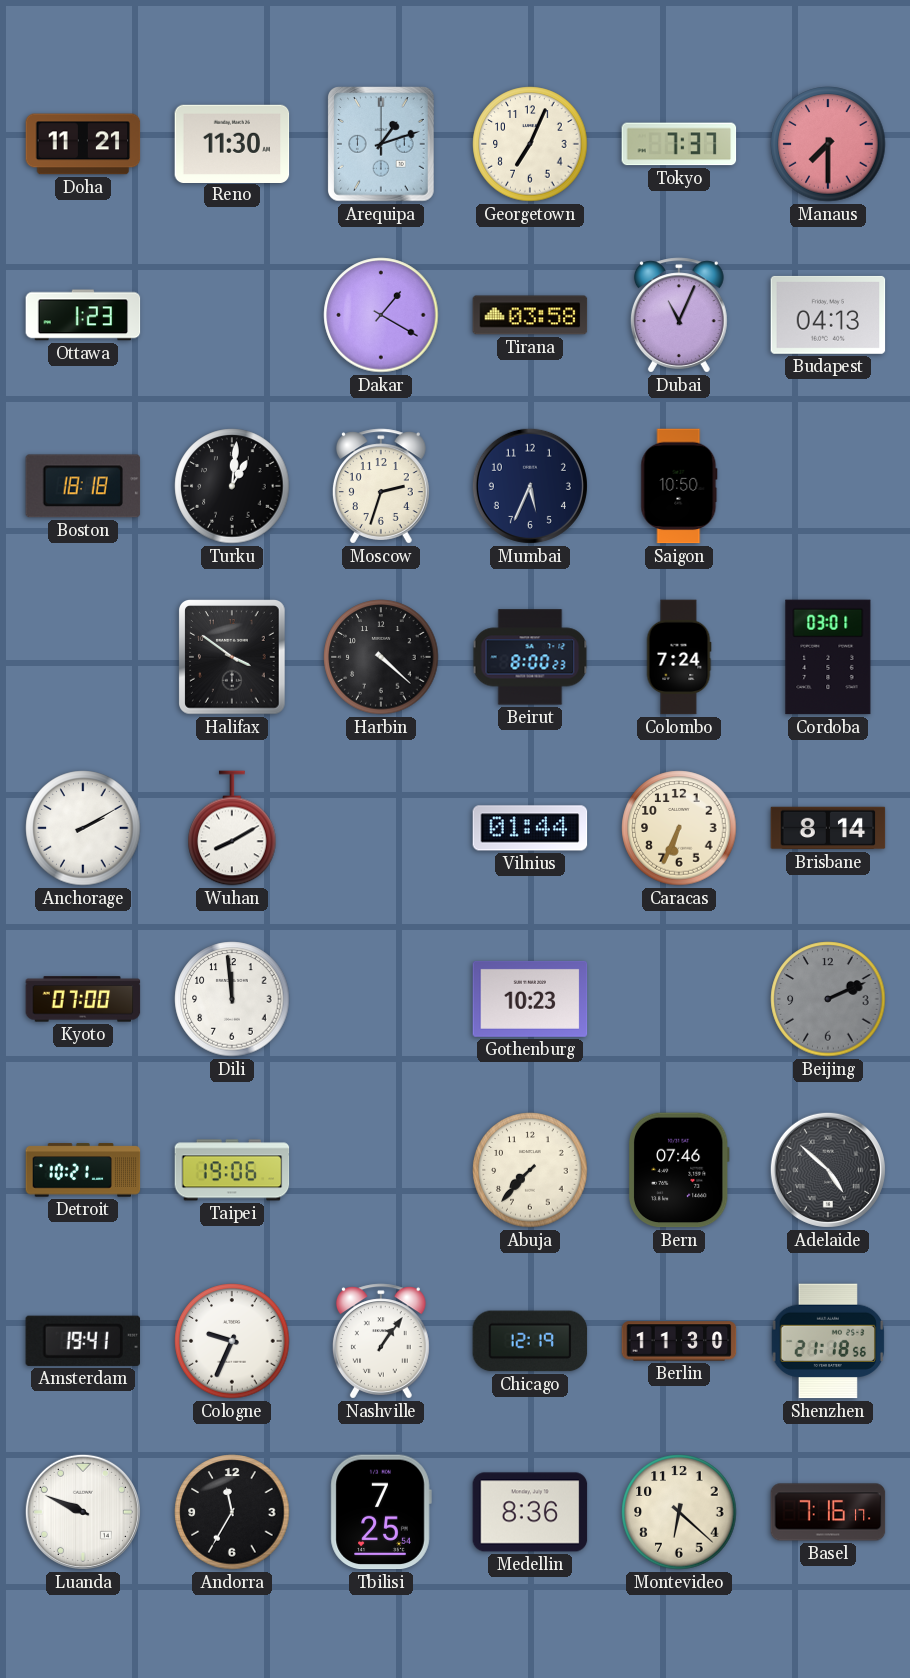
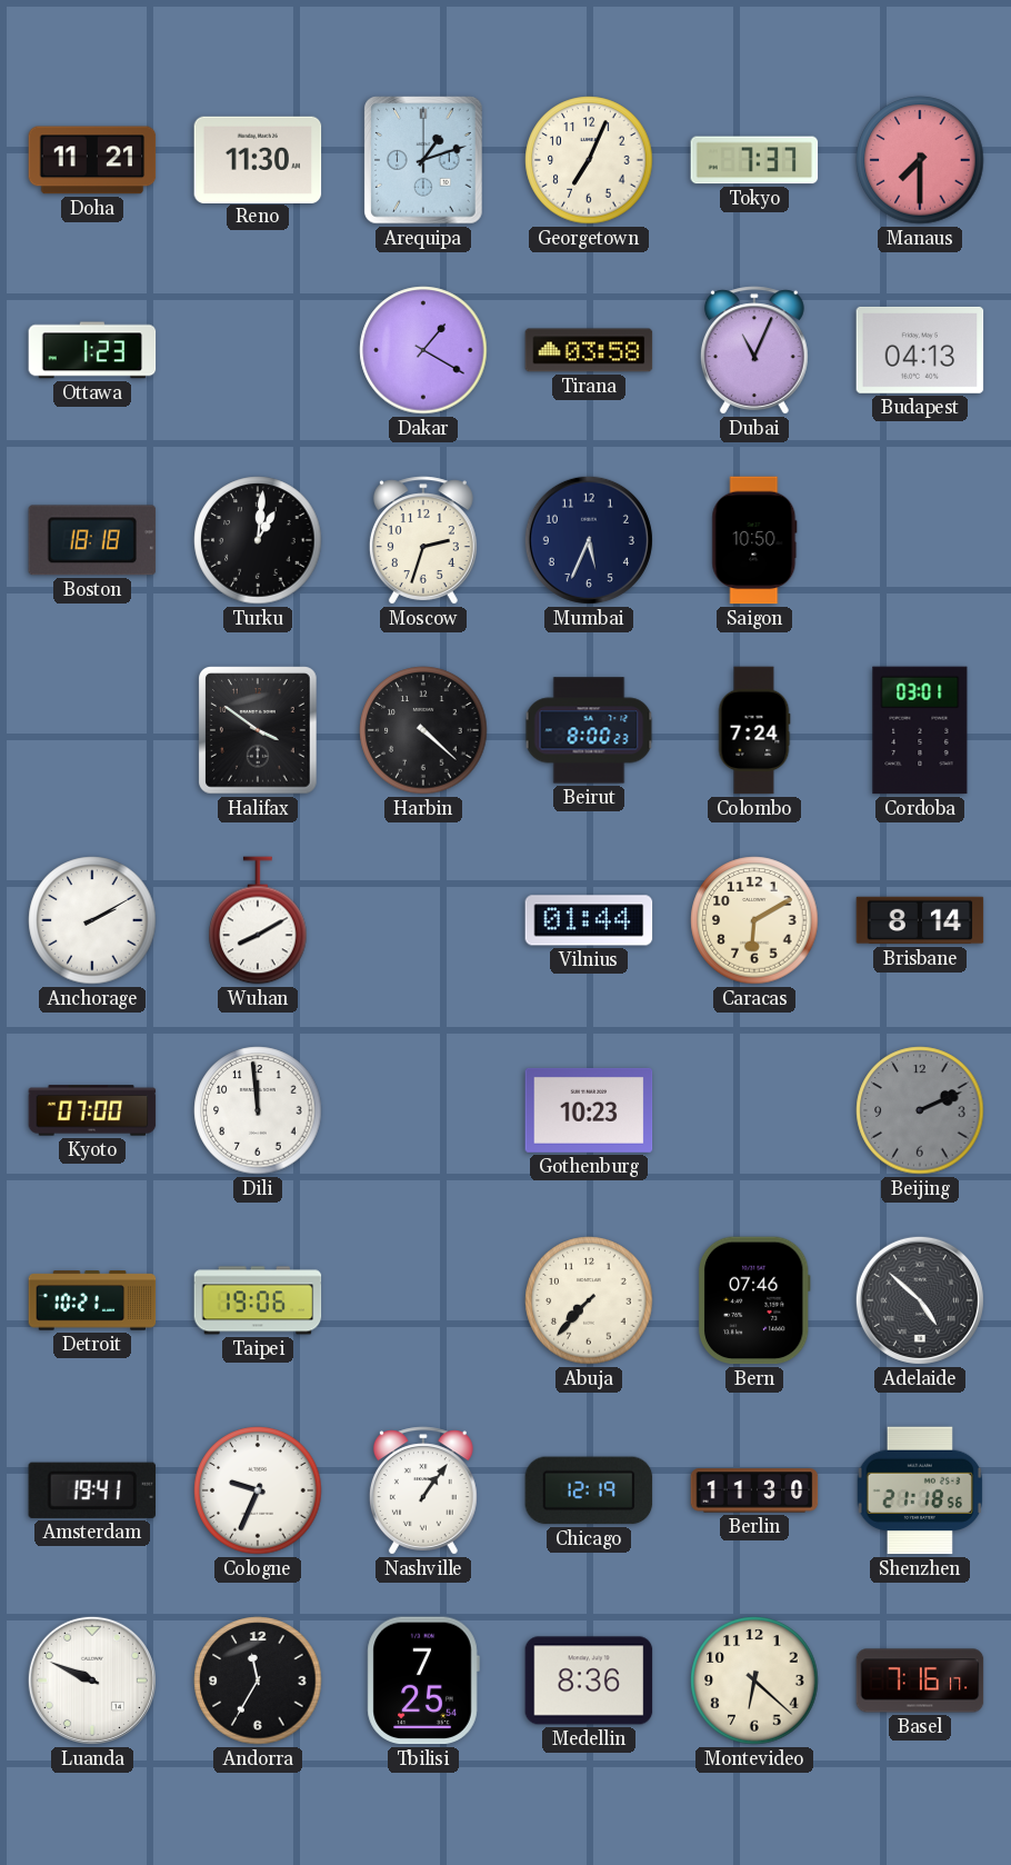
Caracas: 6:34 -> 6:10
